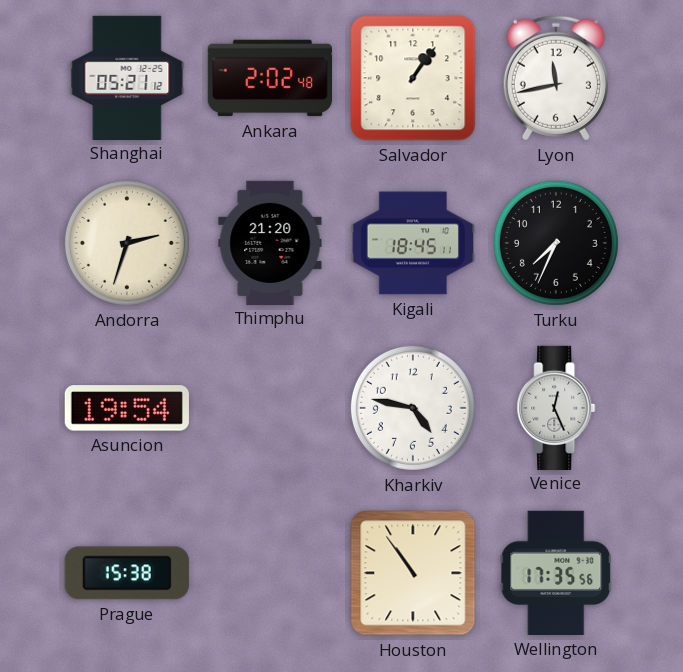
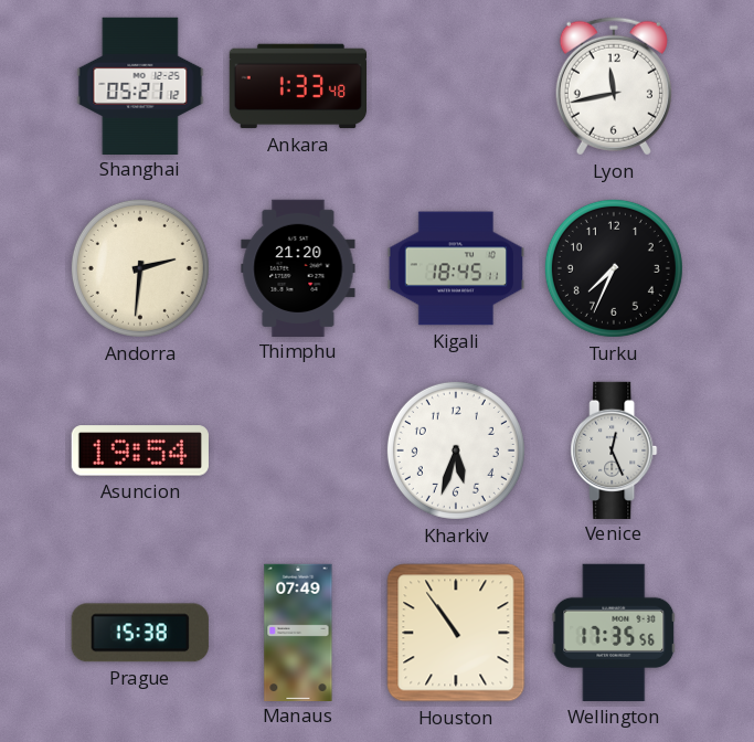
Ankara: 2:02 -> 1:33
Salvador: 1:06 -> none
Andorra: 2:33 -> 2:31
Kharkiv: 4:47 -> 5:33
Manaus: none -> 07:49
